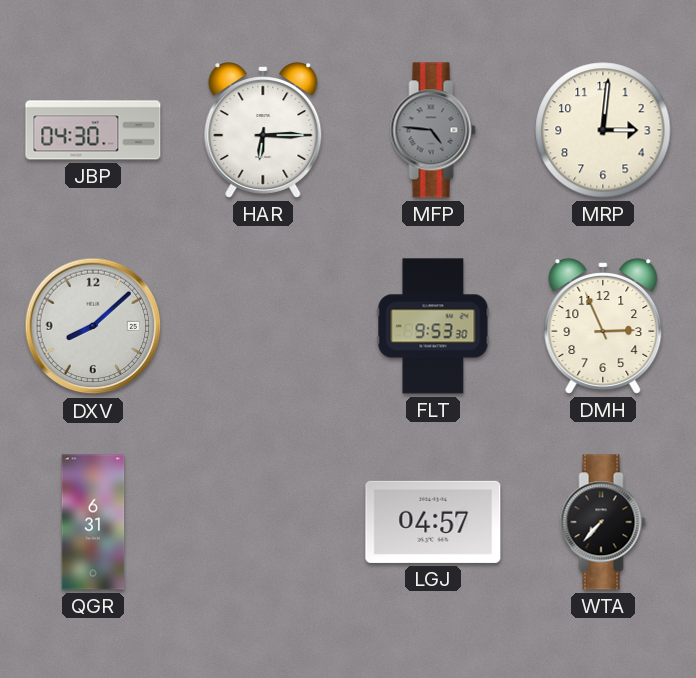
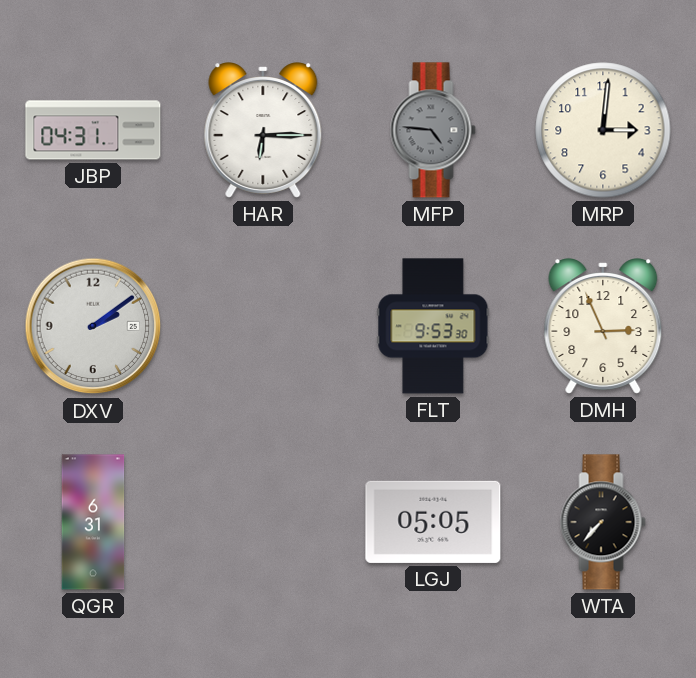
JBP: 04:30 -> 04:31
DXV: 8:08 -> 2:09
LGJ: 04:57 -> 05:05
